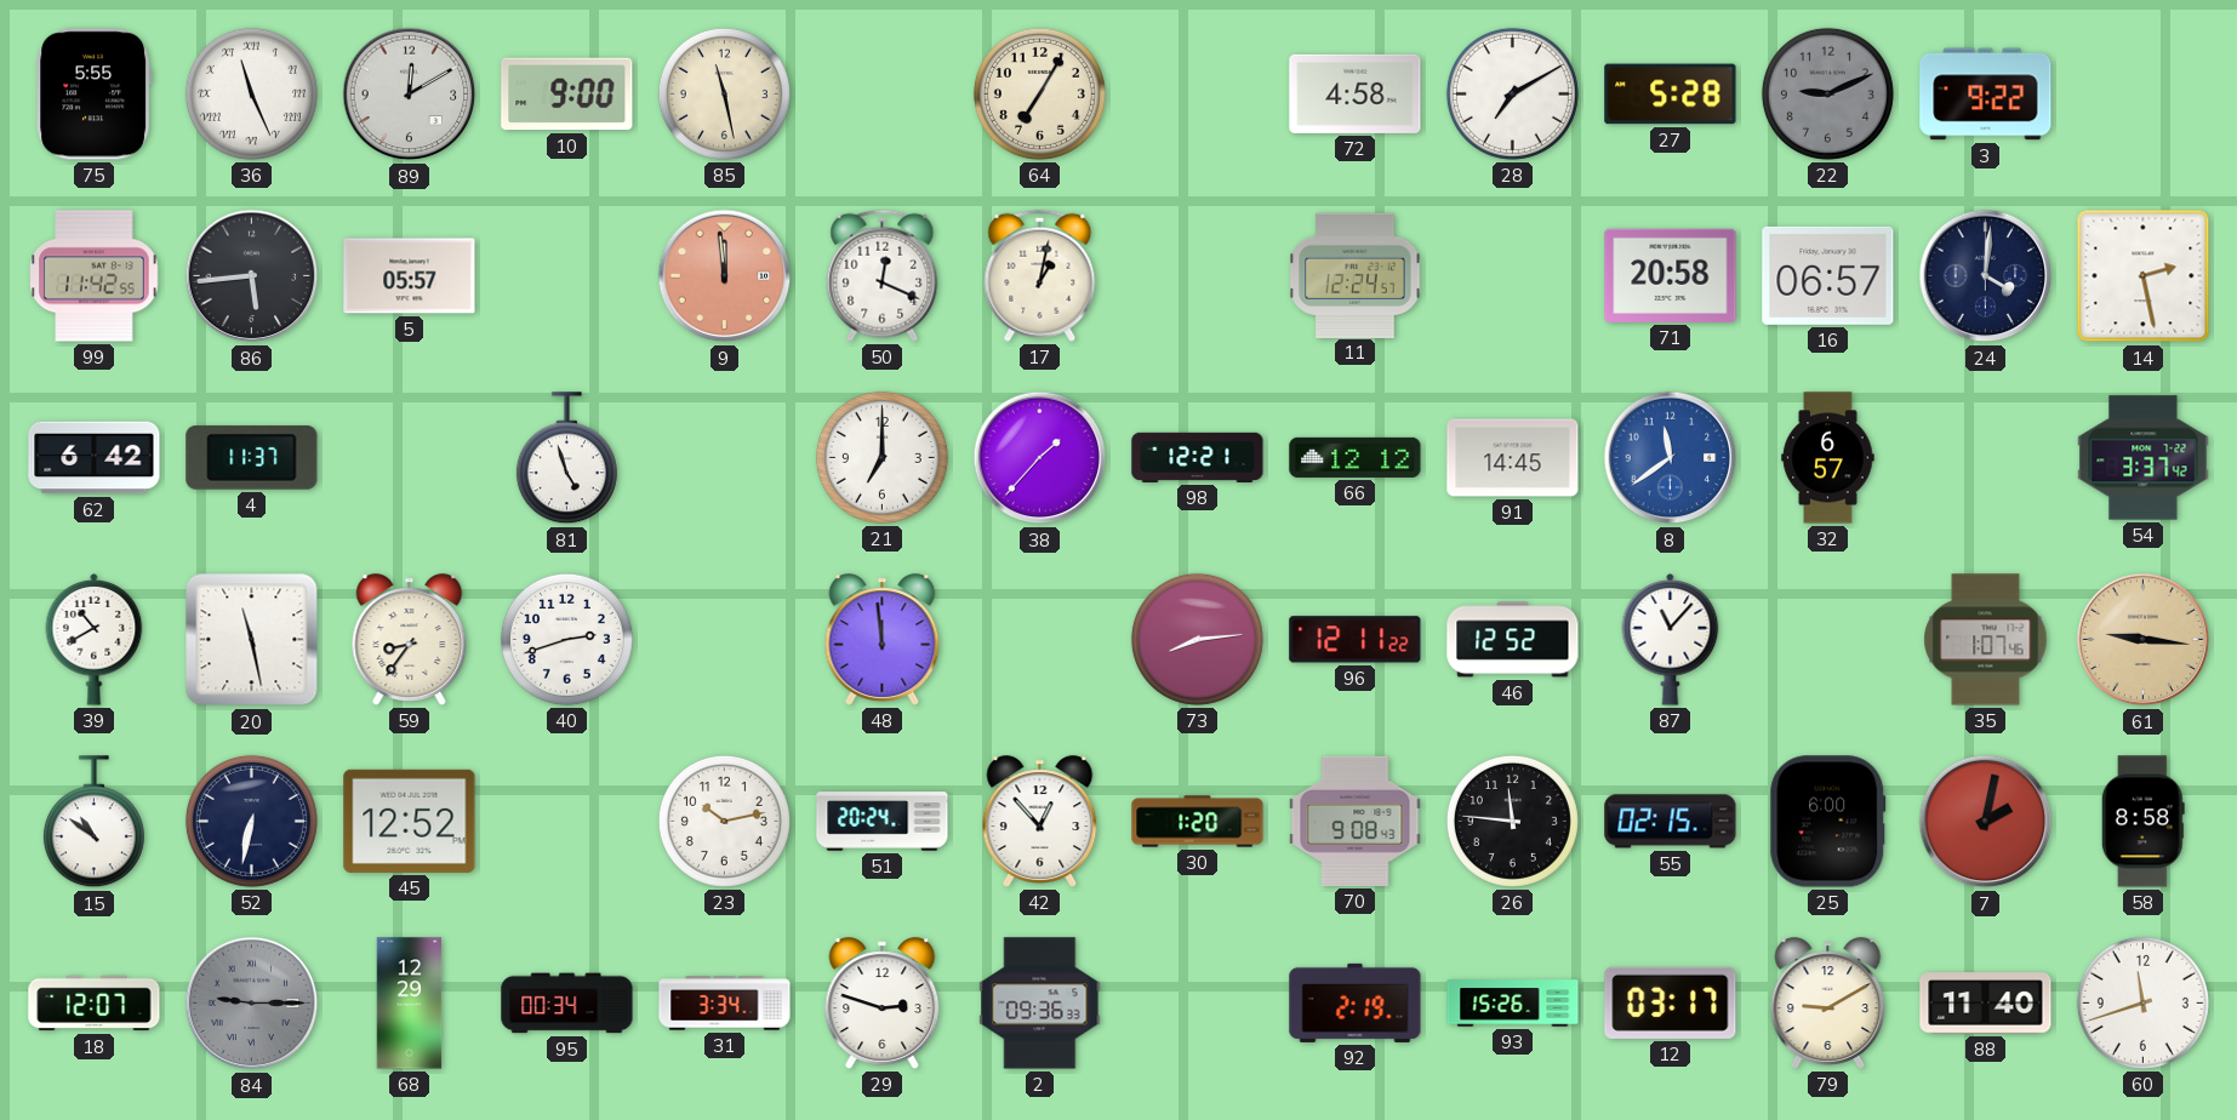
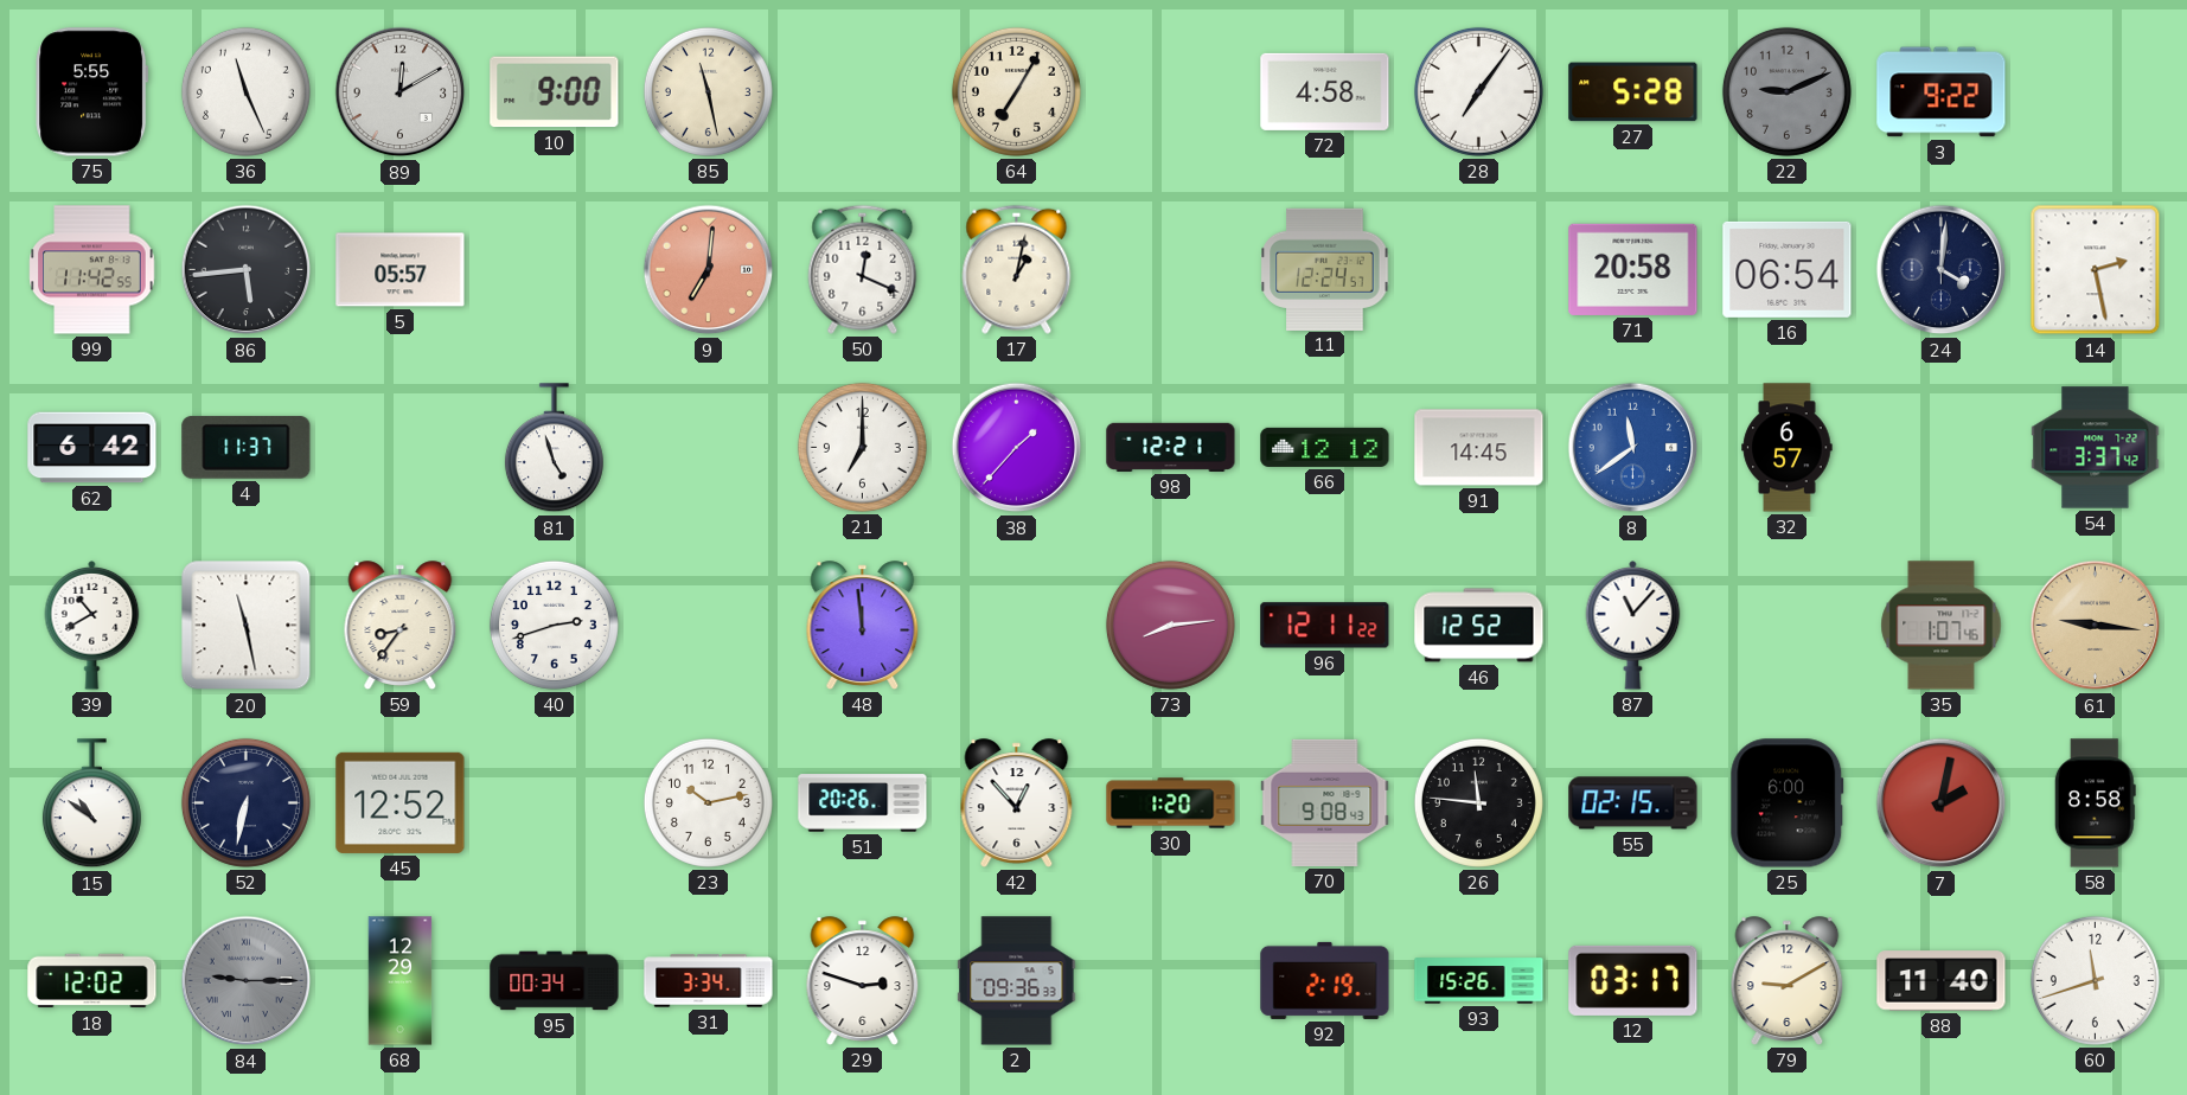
36 numerals: Roman -> Arabic
28: 7:10 -> 7:06
9: 11:59 -> 7:01
16: 06:57 -> 06:54
51: 20:24 -> 20:26
18: 12:07 -> 12:02
